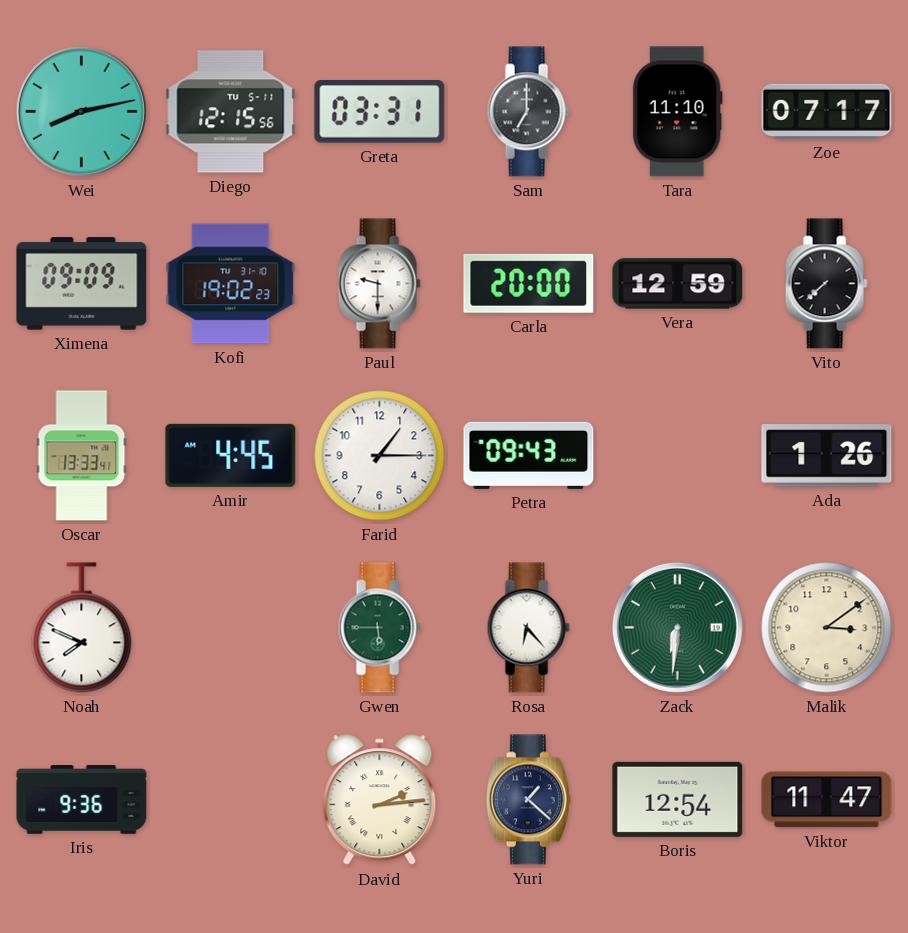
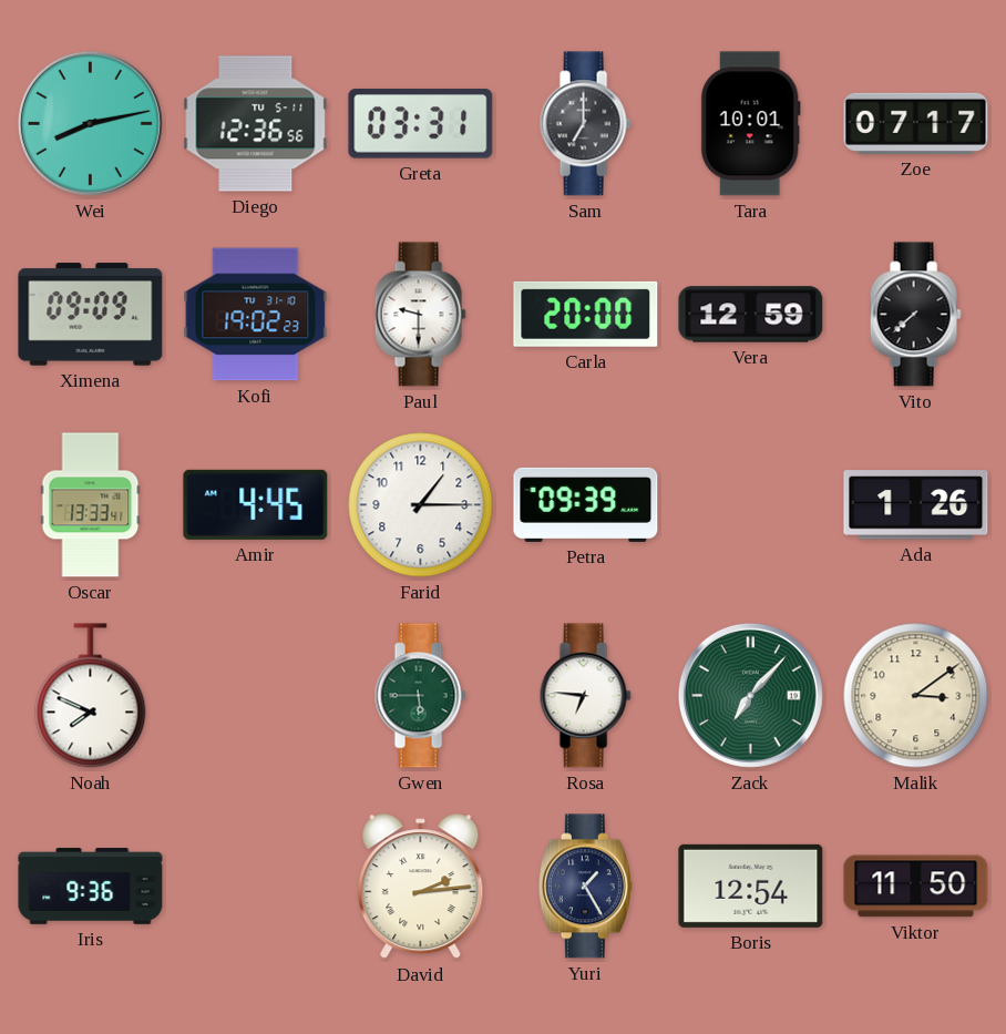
Diego: 12:15 -> 12:36
Tara: 11:10 -> 10:01
Petra: 09:43 -> 09:39
Rosa: 6:23 -> 6:46
Zack: 6:31 -> 7:07
Yuri: 1:22 -> 1:25
Viktor: 11:47 -> 11:50
